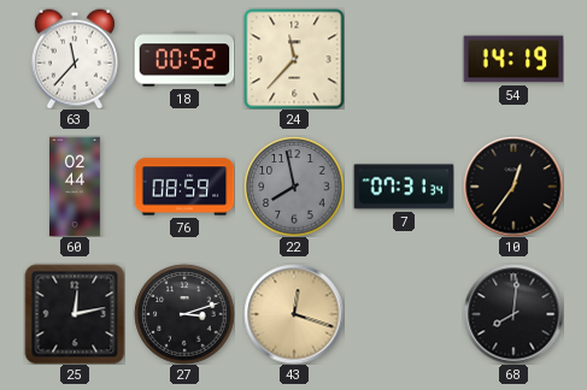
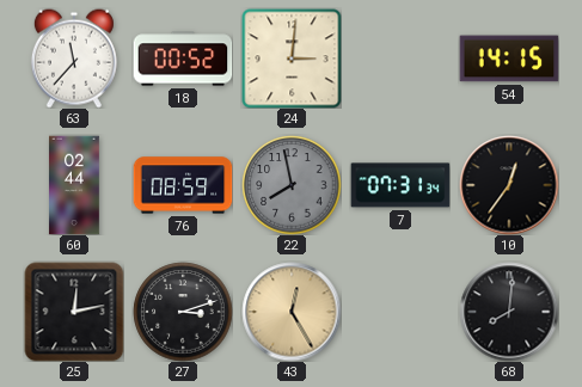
24: 11:37 -> 3:01
54: 14:19 -> 14:15
43: 12:18 -> 12:25
